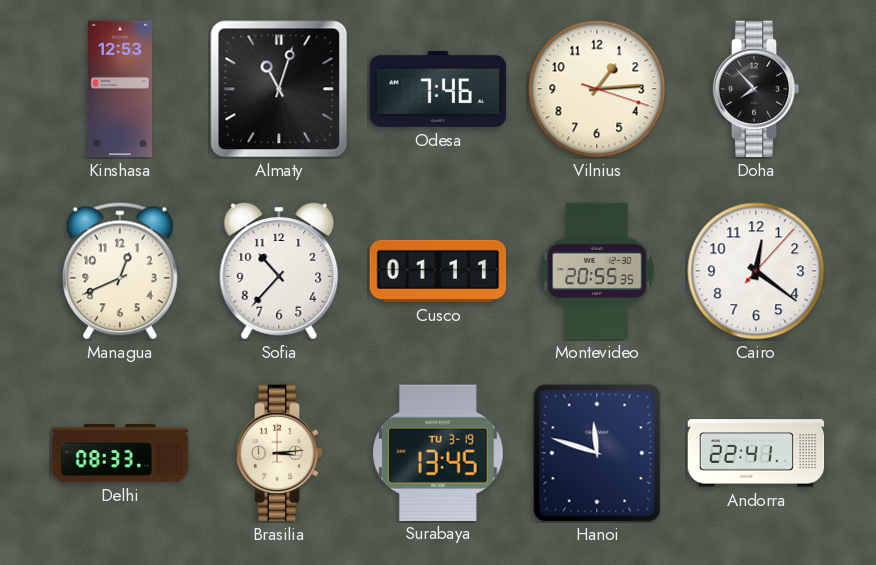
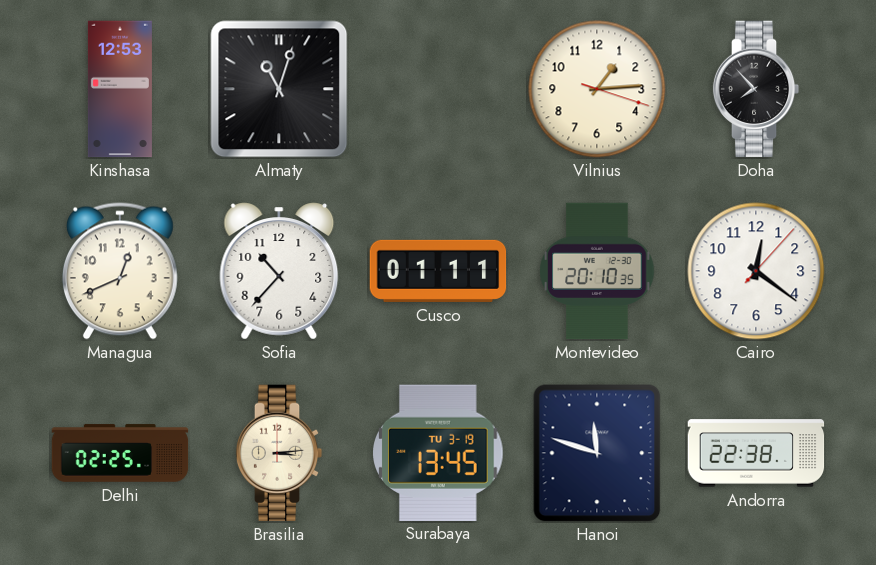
Odesa: 7:46 -> none
Montevideo: 20:55 -> 20:10
Delhi: 08:33 -> 02:25
Andorra: 22:41 -> 22:38
